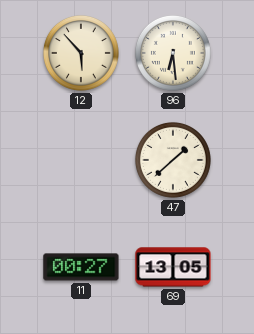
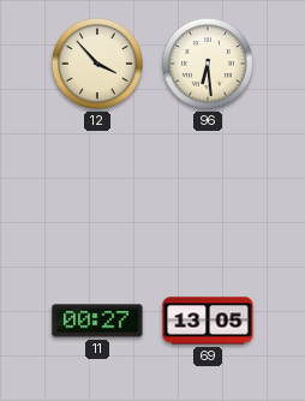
12: 5:53 -> 3:53
47: 1:38 -> none
